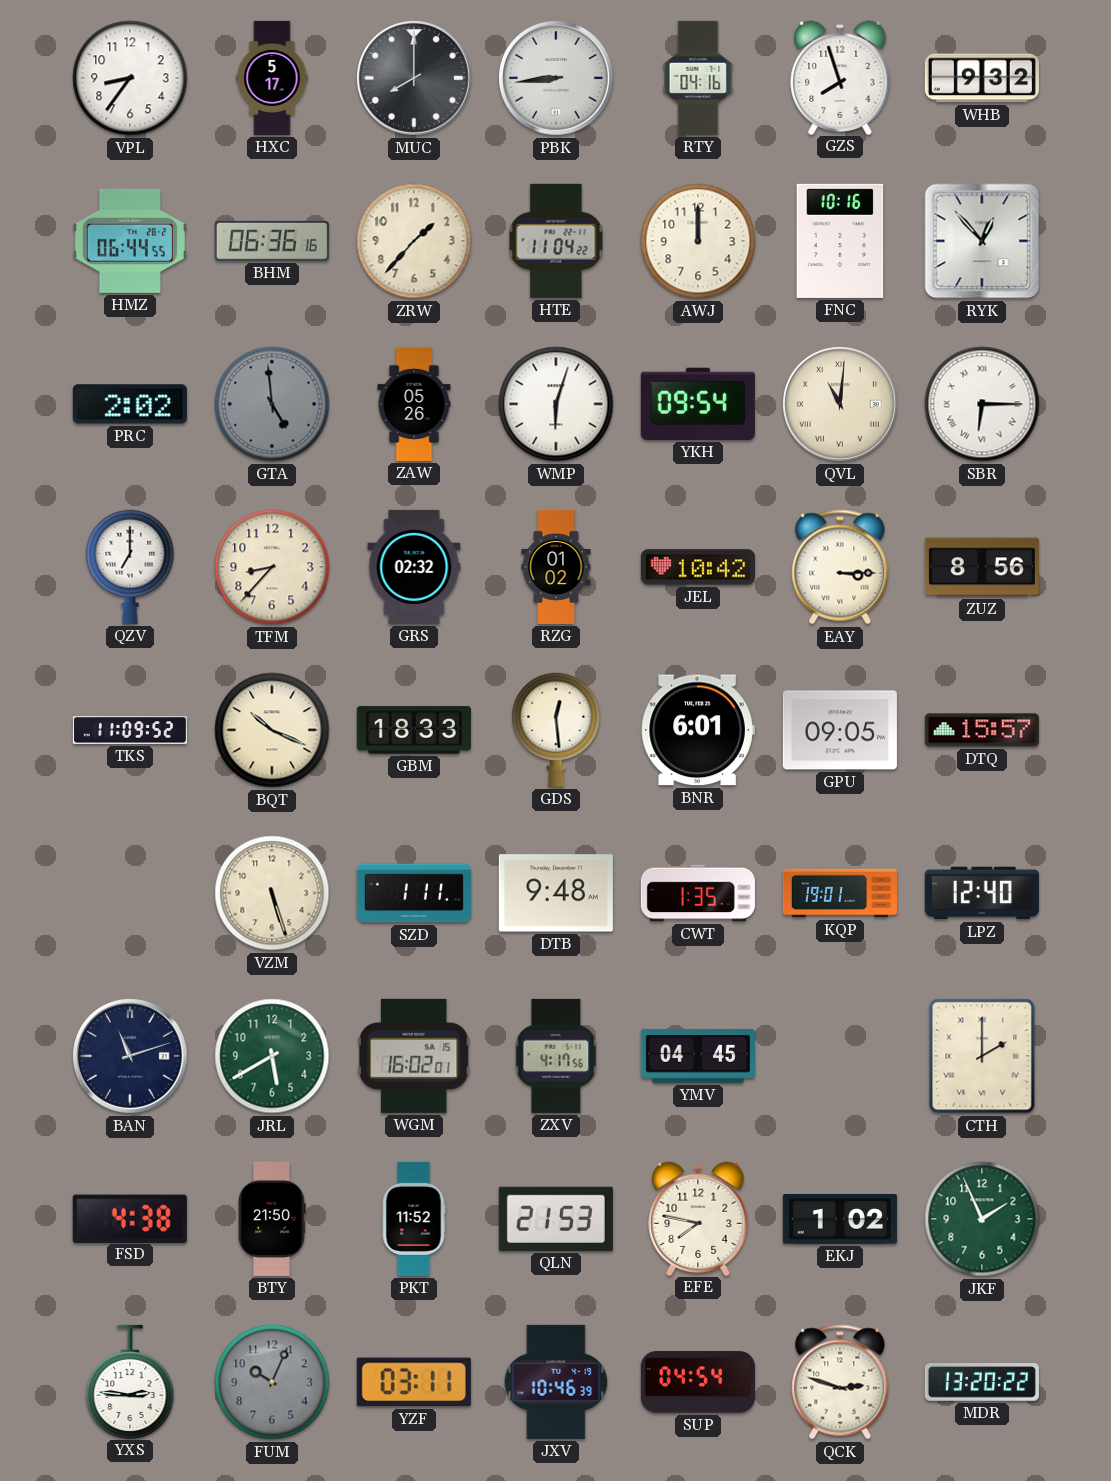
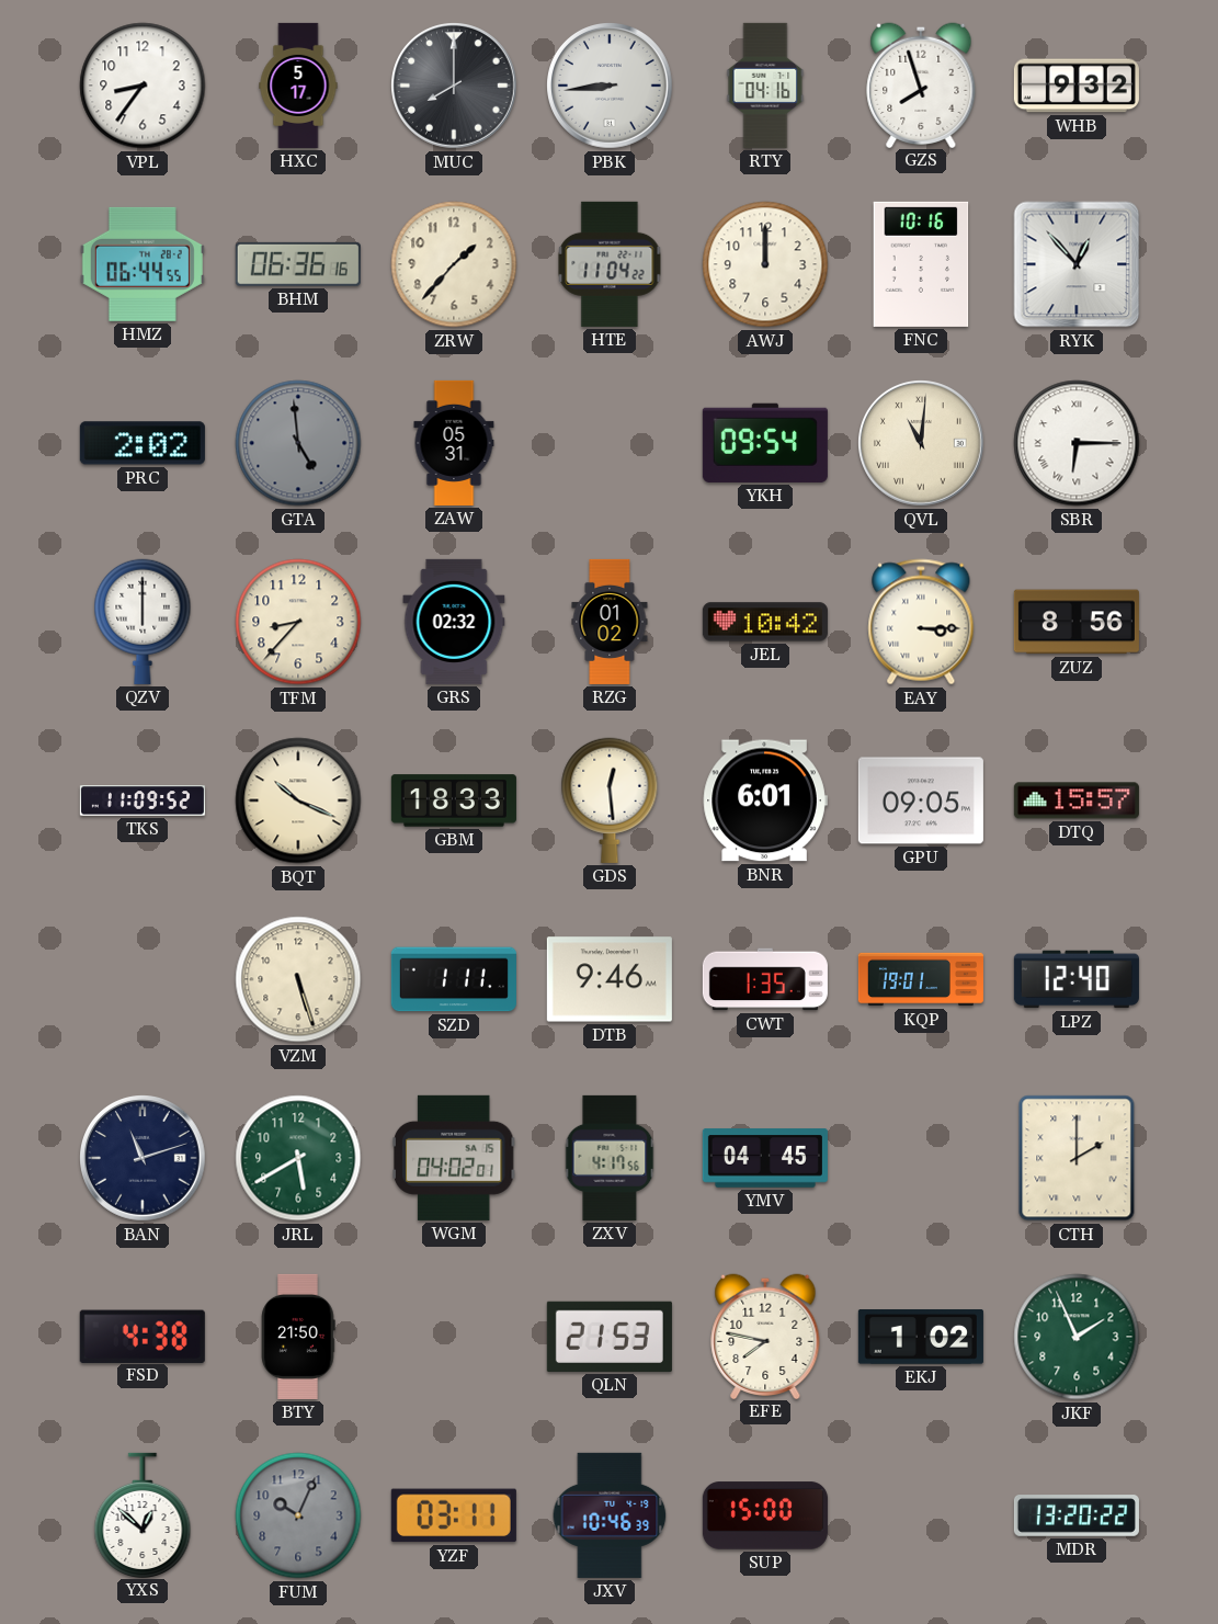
ZAW: 05:26 -> 05:31
WMP: 6:03 -> none
QZV: 7:00 -> 6:00
DTB: 9:48 -> 9:46
WGM: 16:02 -> 04:02
PKT: 11:52 -> none
YXS: 2:46 -> 12:52
SUP: 04:54 -> 15:00
QCK: 2:48 -> none
